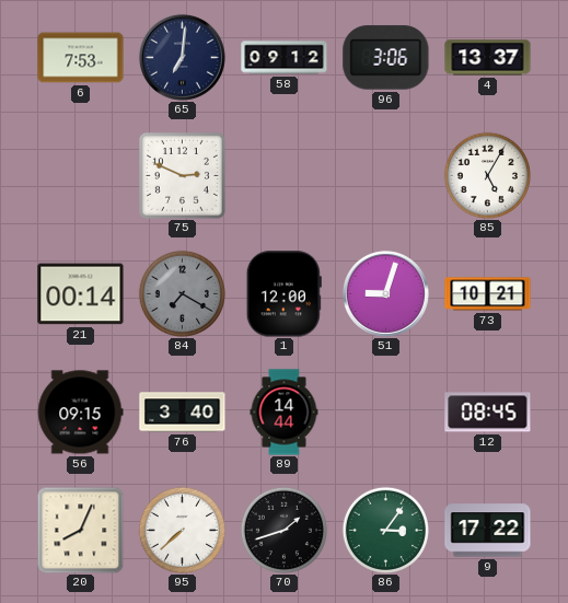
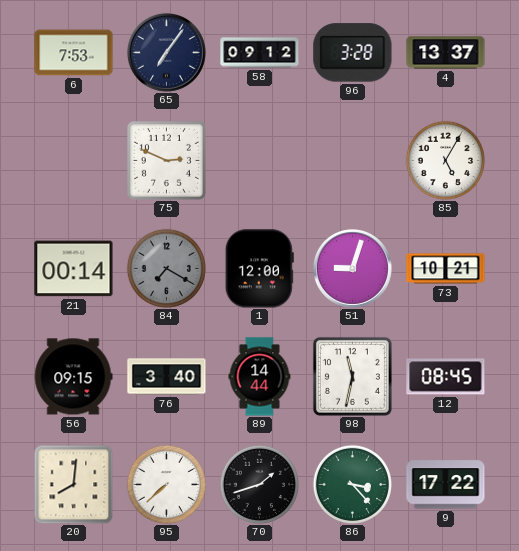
65: 7:01 -> 7:06
96: 3:06 -> 3:28
98: none -> 11:32
20: 8:04 -> 8:01
86: 3:06 -> 3:23
